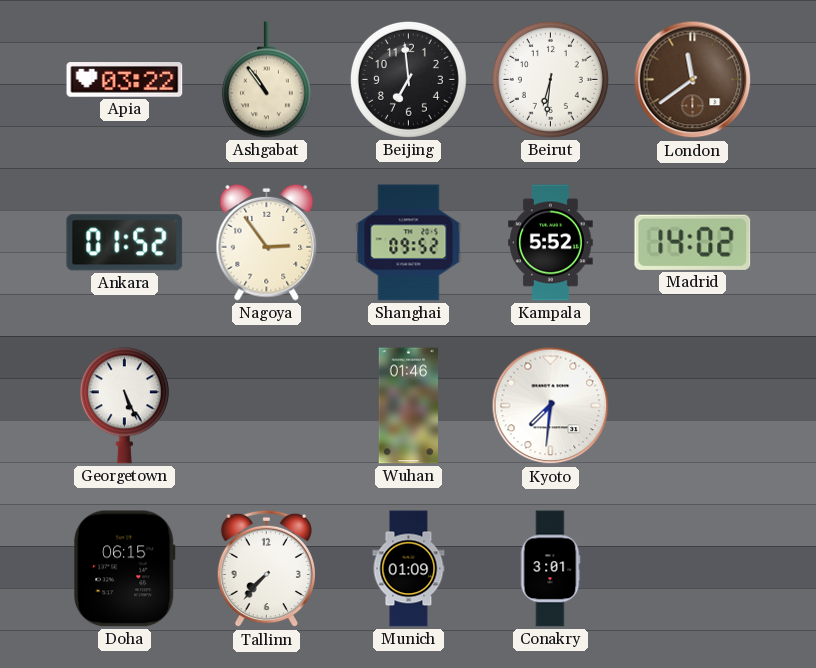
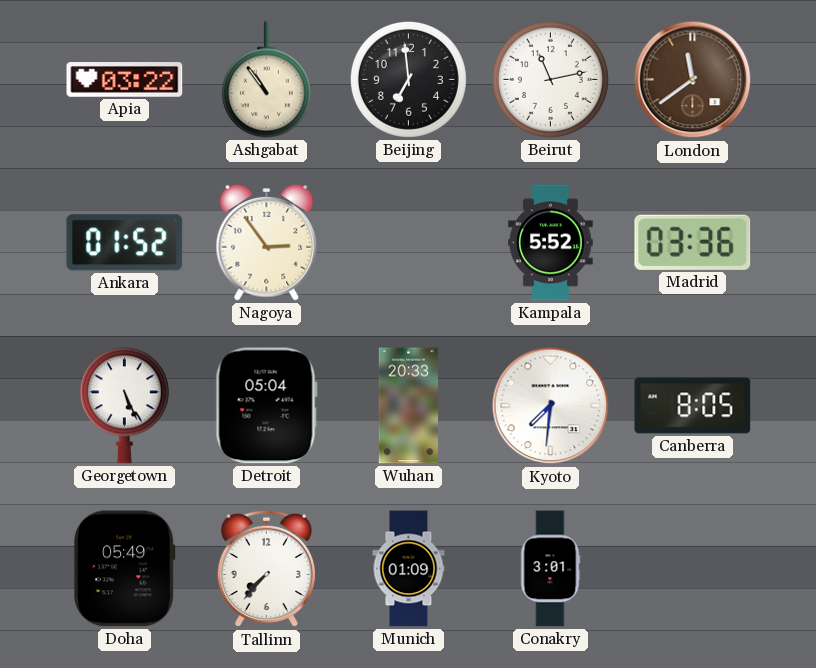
Beirut: 6:31 -> 11:13
Shanghai: 09:52 -> none
Madrid: 14:02 -> 03:36
Detroit: none -> 05:04
Wuhan: 01:46 -> 20:33
Canberra: none -> 8:05
Doha: 06:15 -> 05:49
